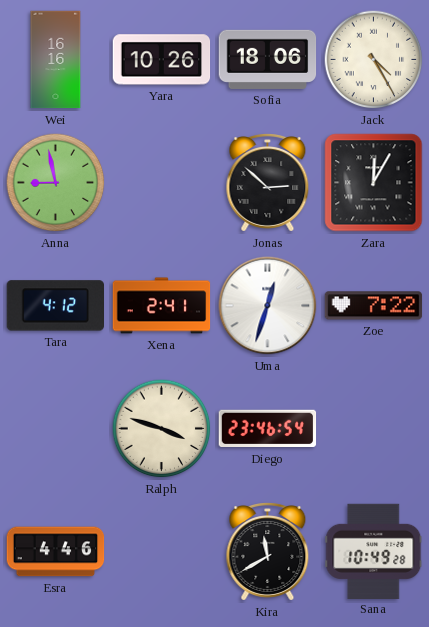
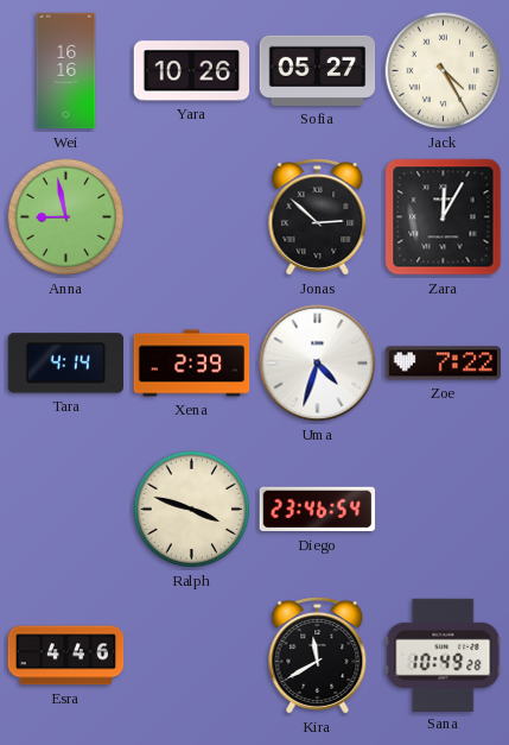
Sofia: 18:06 -> 05:27
Tara: 4:12 -> 4:14
Xena: 2:41 -> 2:39
Uma: 12:33 -> 4:33
